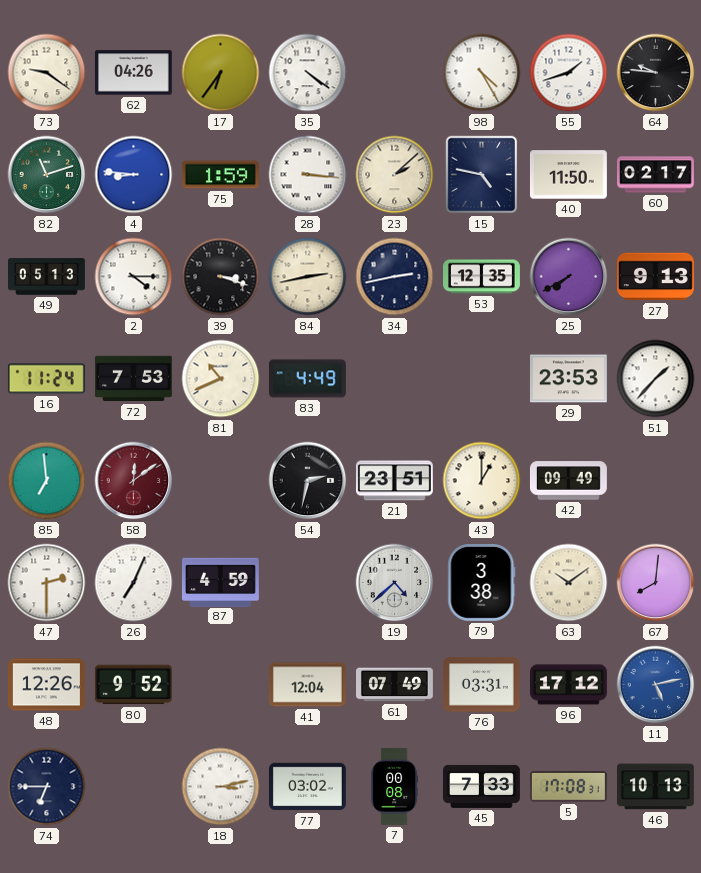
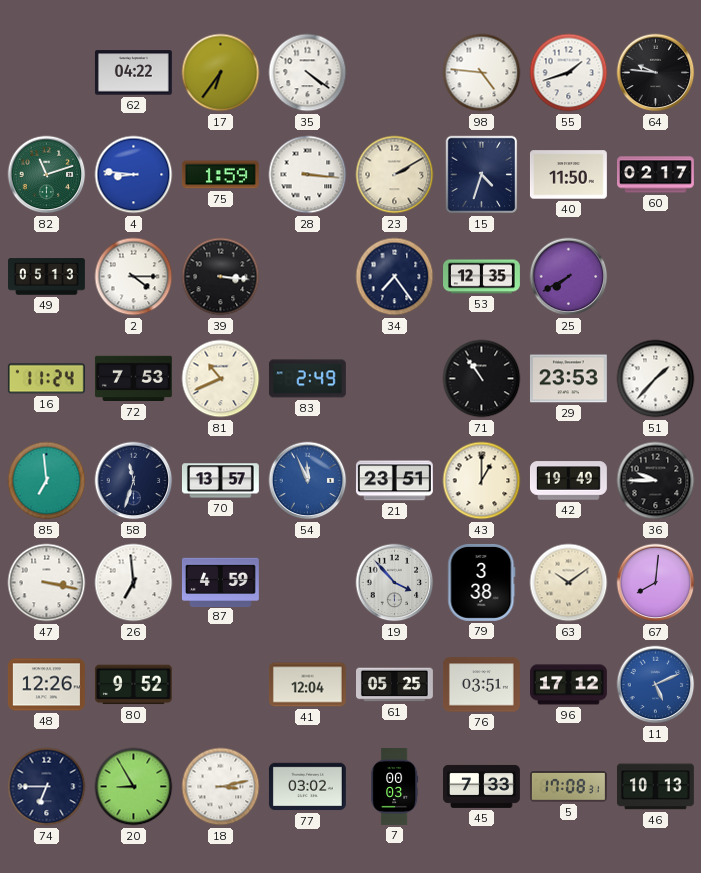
73: 9:21 -> none
62: 04:26 -> 04:22
98: 4:25 -> 4:46
23: 2:08 -> 2:10
15: 4:47 -> 4:33
39: 3:18 -> 3:16
84: 2:43 -> none
34: 2:43 -> 7:24
27: 9:13 -> none
83: 4:49 -> 2:49
71: none -> 10:54
58: 12:09 -> 11:33
58 dial: burgundy -> navy
70: none -> 13:57
54: 2:32 -> 11:56
54 dial: black -> blue
42: 09:49 -> 19:49
36: none -> 9:45
47: 2:30 -> 3:17
26: 7:04 -> 6:59
19: 4:38 -> 3:53
61: 07:49 -> 05:25
76: 03:31 -> 03:51
11: 5:13 -> 5:11
20: none -> 8:55
7: 00:08 -> 00:03
